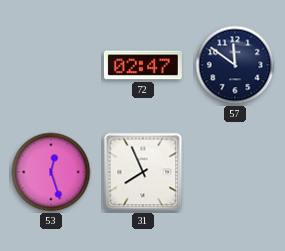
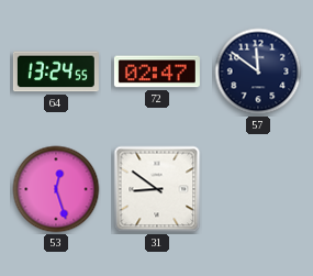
64: none -> 13:24
31: 7:56 -> 8:51
